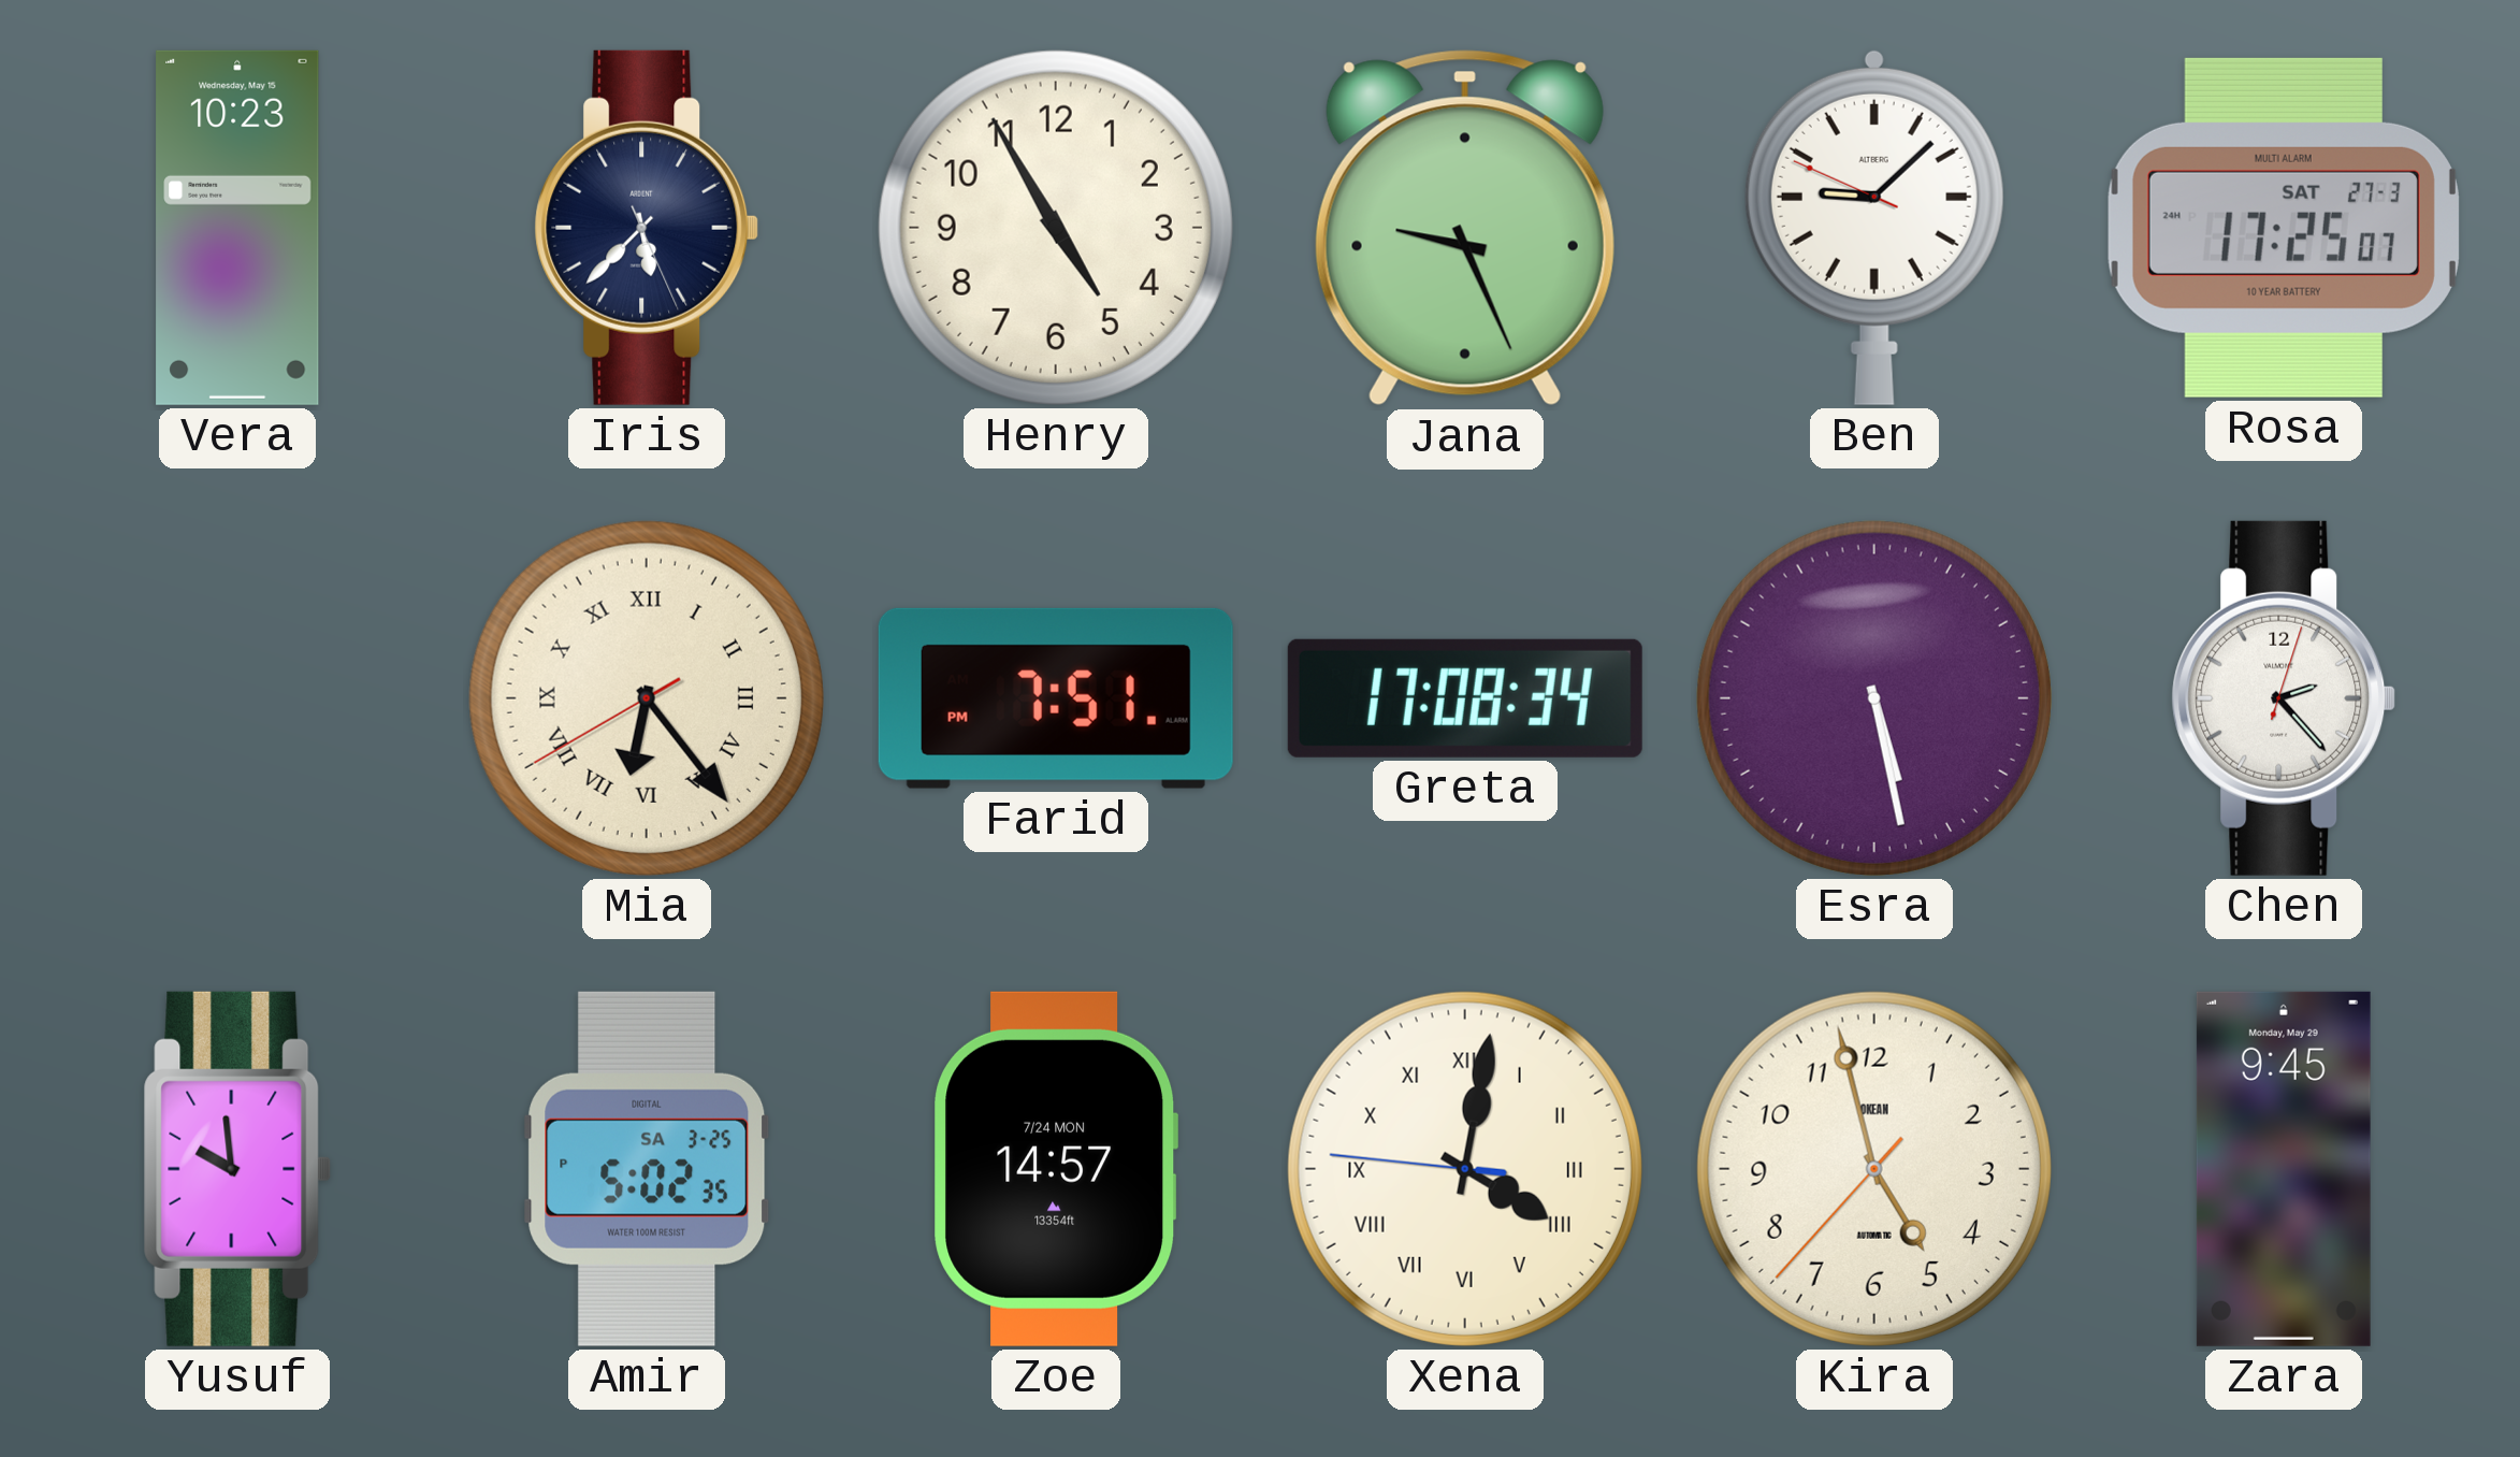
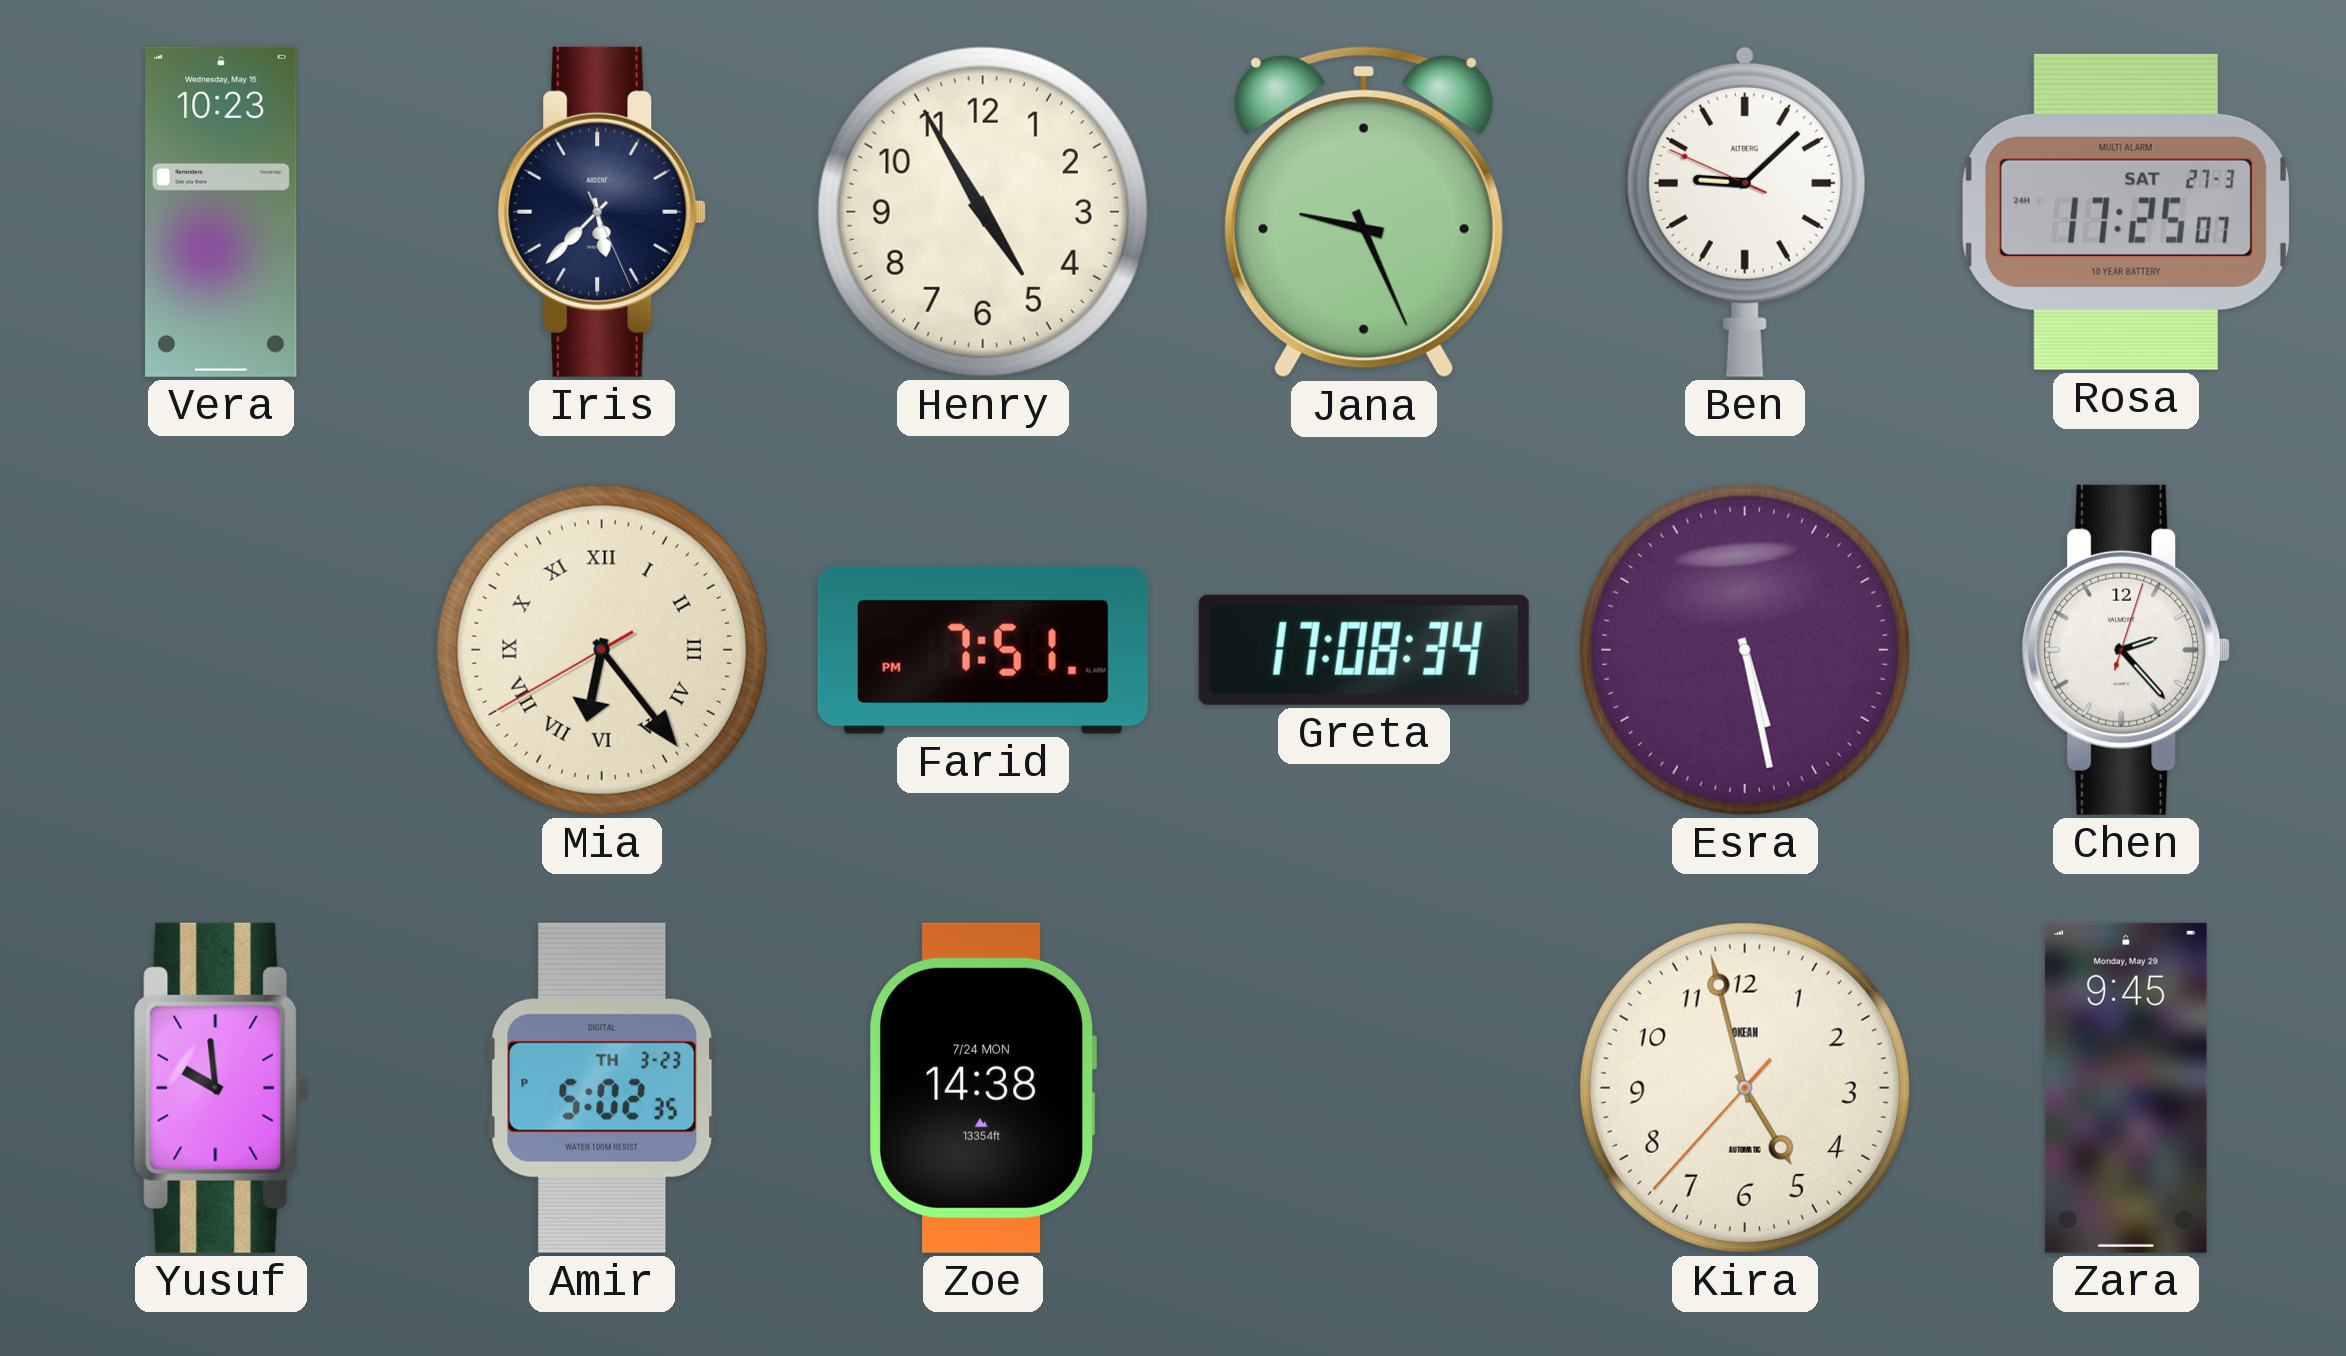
Amir date: SA 3-25 -> TH 3-23
Zoe: 14:57 -> 14:38
Xena: 4:01 -> none
